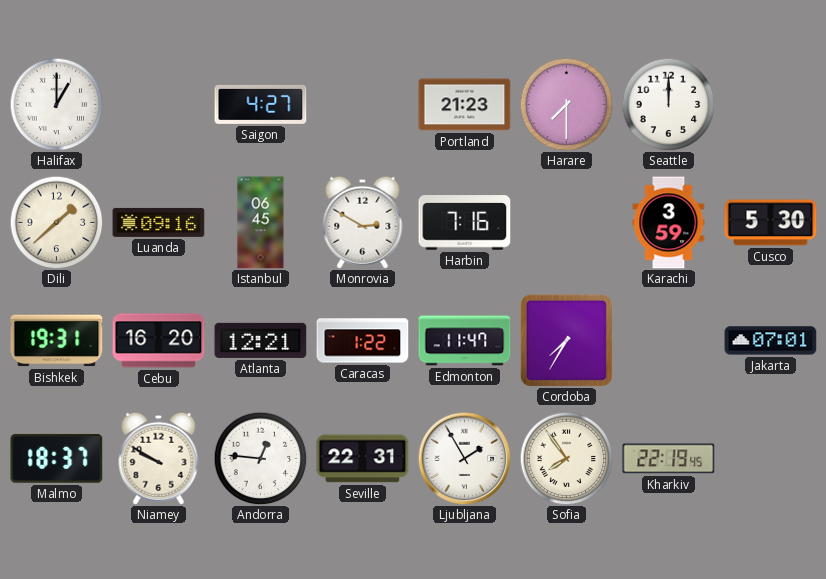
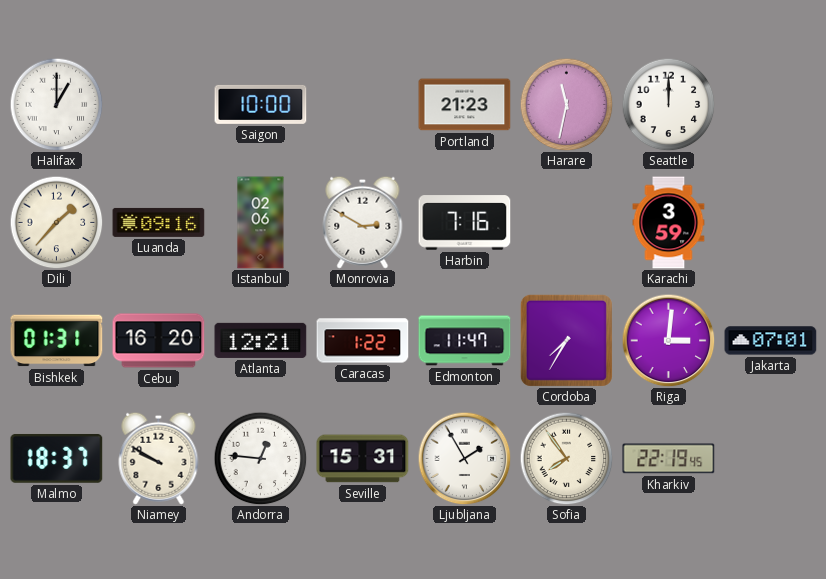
Saigon: 4:27 -> 10:00
Harare: 7:30 -> 11:32
Dili: 1:38 -> 1:37
Istanbul: 06:45 -> 02:06
Cusco: 5:30 -> none
Bishkek: 19:31 -> 01:31
Riga: none -> 3:01
Seville: 22:31 -> 15:31
